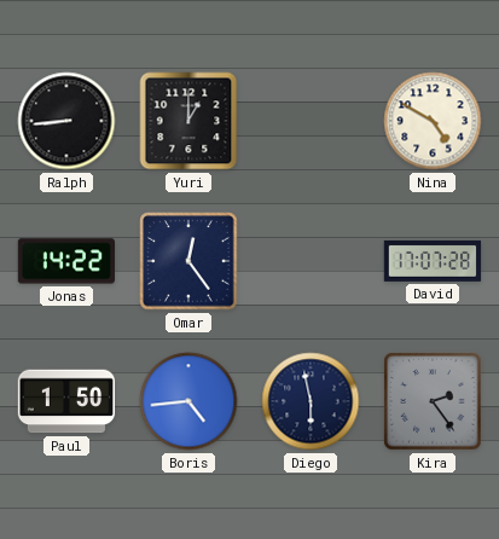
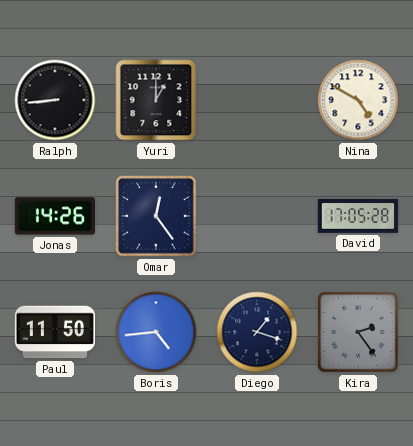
Jonas: 14:22 -> 14:26
David: 17:07 -> 17:05
Paul: 1:50 -> 11:50
Diego: 5:58 -> 1:18
